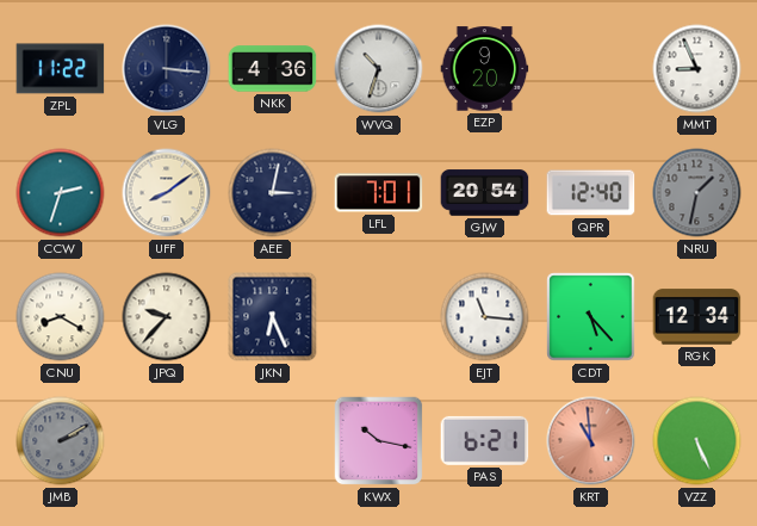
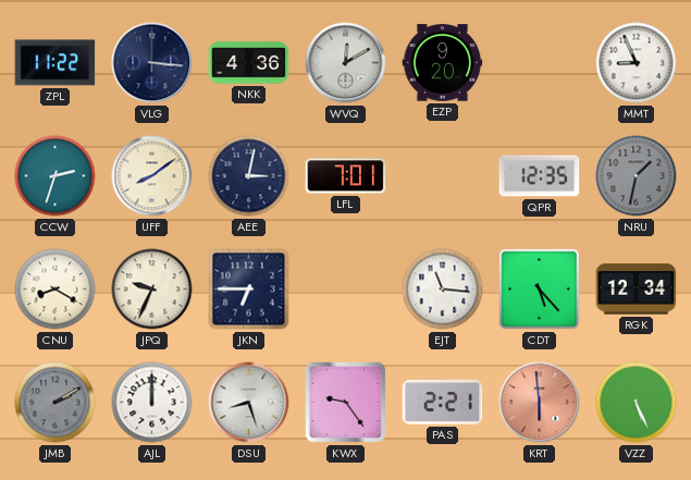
WVQ: 10:33 -> 12:10
GJW: 20:54 -> none
QPR: 12:40 -> 12:35
JPQ: 9:37 -> 9:34
JKN: 6:26 -> 6:45
AJL: none -> 12:00
DSU: none -> 8:27
KWX: 10:17 -> 9:24
PAS: 6:21 -> 2:21
KRT: 10:59 -> 5:59
